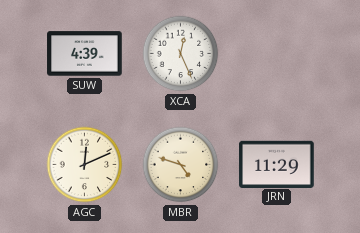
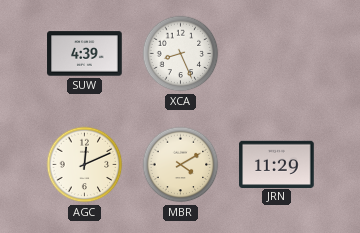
XCA: 12:26 -> 8:26
MBR: 4:48 -> 4:10
